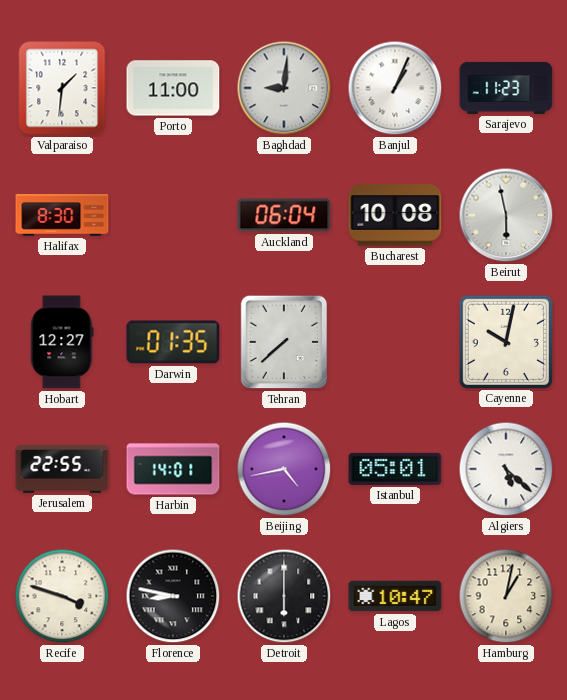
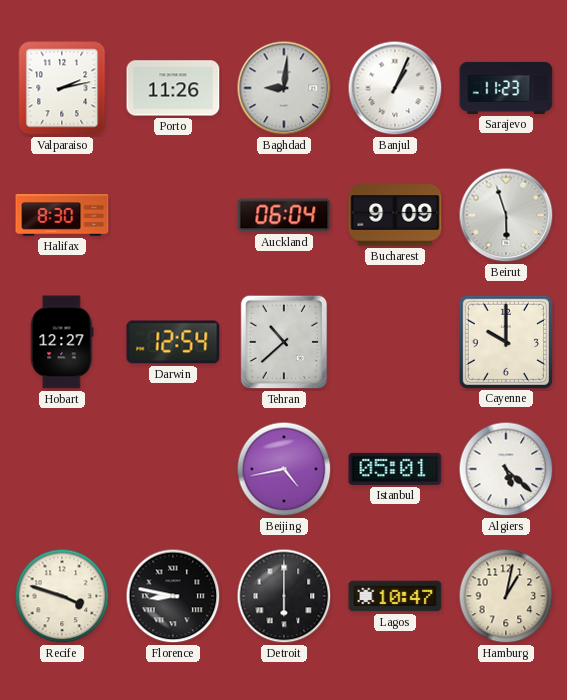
Valparaiso: 1:31 -> 2:13
Porto: 11:00 -> 11:26
Bucharest: 10:08 -> 9:09
Beirut: 5:58 -> 5:57
Darwin: 01:35 -> 12:54
Tehran: 7:38 -> 10:38
Cayenne: 10:02 -> 10:00
Jerusalem: 22:55 -> none
Harbin: 14:01 -> none
